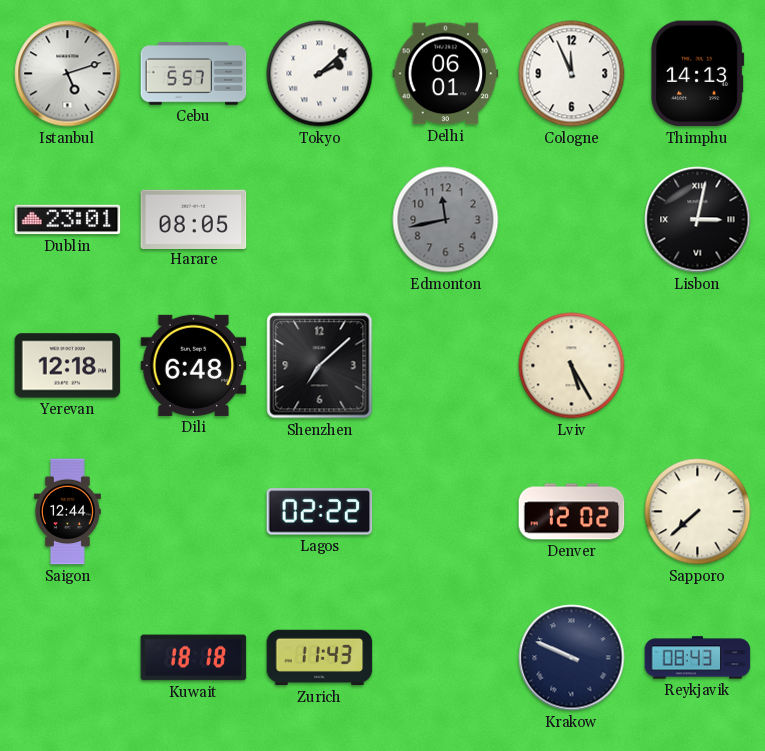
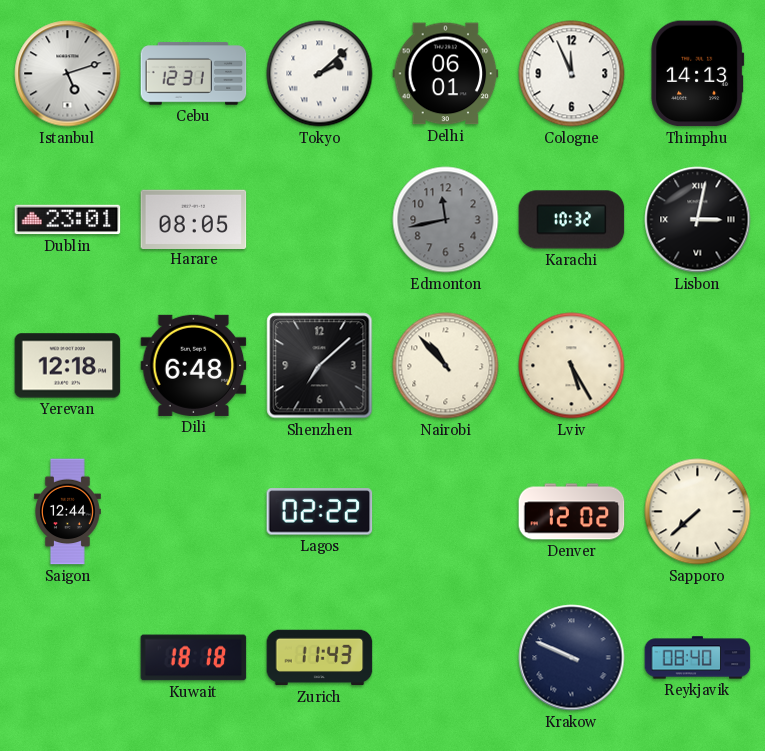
Cebu: 5:57 -> 12:31
Karachi: none -> 10:32
Nairobi: none -> 10:53
Reykjavik: 08:43 -> 08:40
